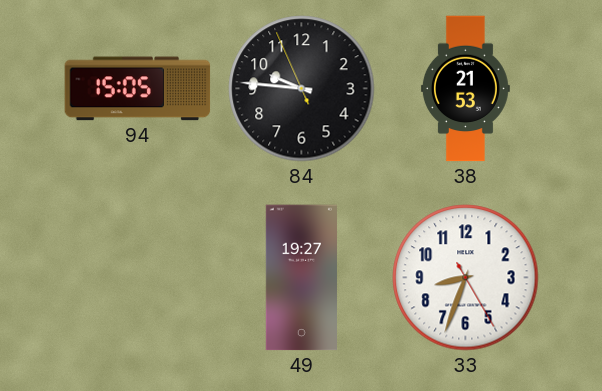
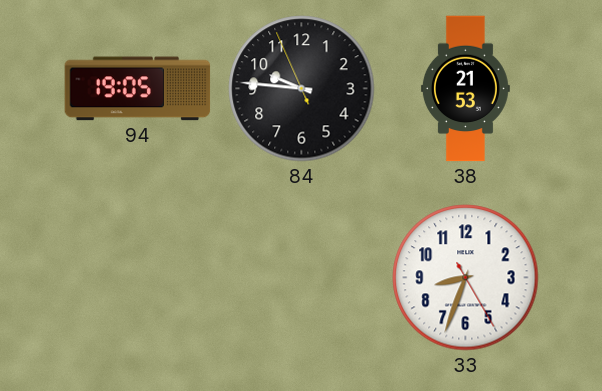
94: 15:05 -> 19:05
49: 19:27 -> none
